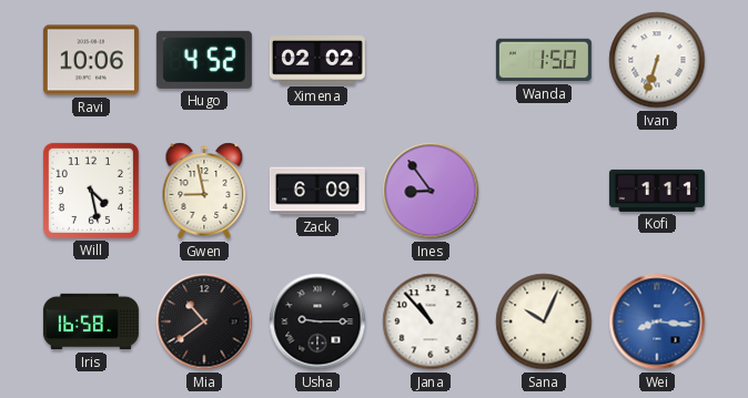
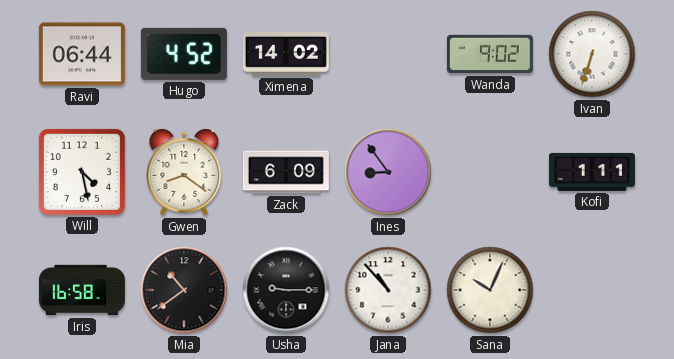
Ravi: 10:06 -> 06:44
Ximena: 02:02 -> 14:02
Wanda: 1:50 -> 9:02
Gwen: 8:58 -> 8:21
Wei: 8:16 -> none
